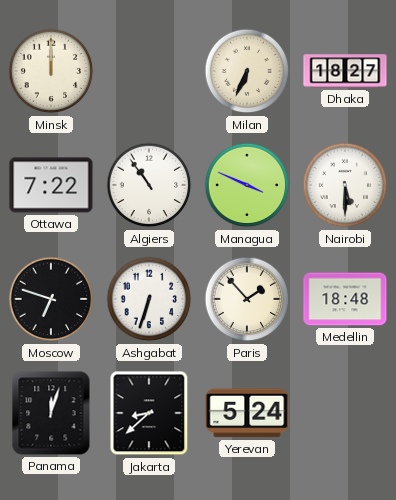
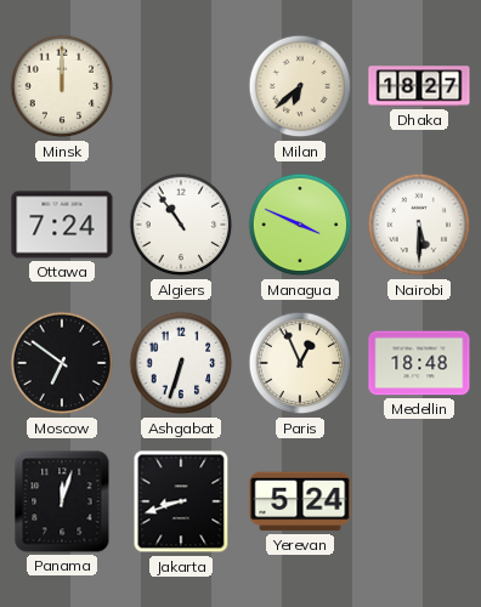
Milan: 6:34 -> 6:38
Ottawa: 7:22 -> 7:24
Moscow: 6:48 -> 6:51
Paris: 1:53 -> 12:56
Jakarta: 8:38 -> 8:42
